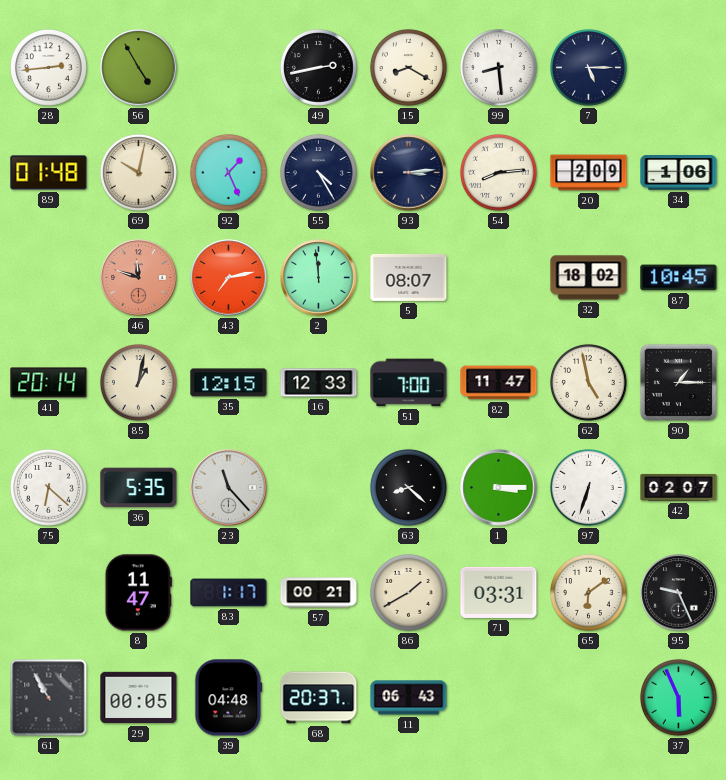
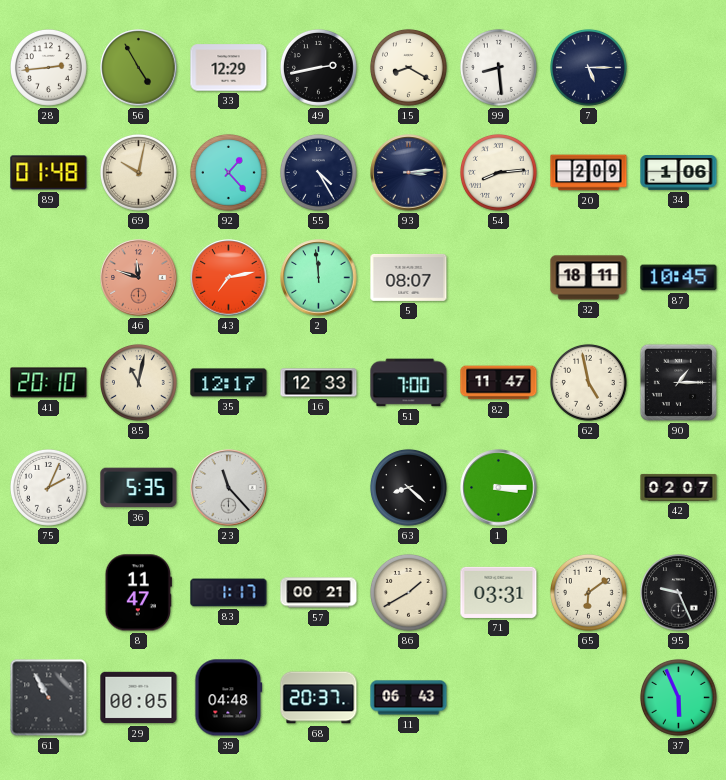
33: none -> 12:29
92: 1:26 -> 1:23
32: 18:02 -> 18:11
41: 20:14 -> 20:10
85: 1:02 -> 11:02
35: 12:15 -> 12:17
75: 6:22 -> 2:04
97: 6:33 -> none
